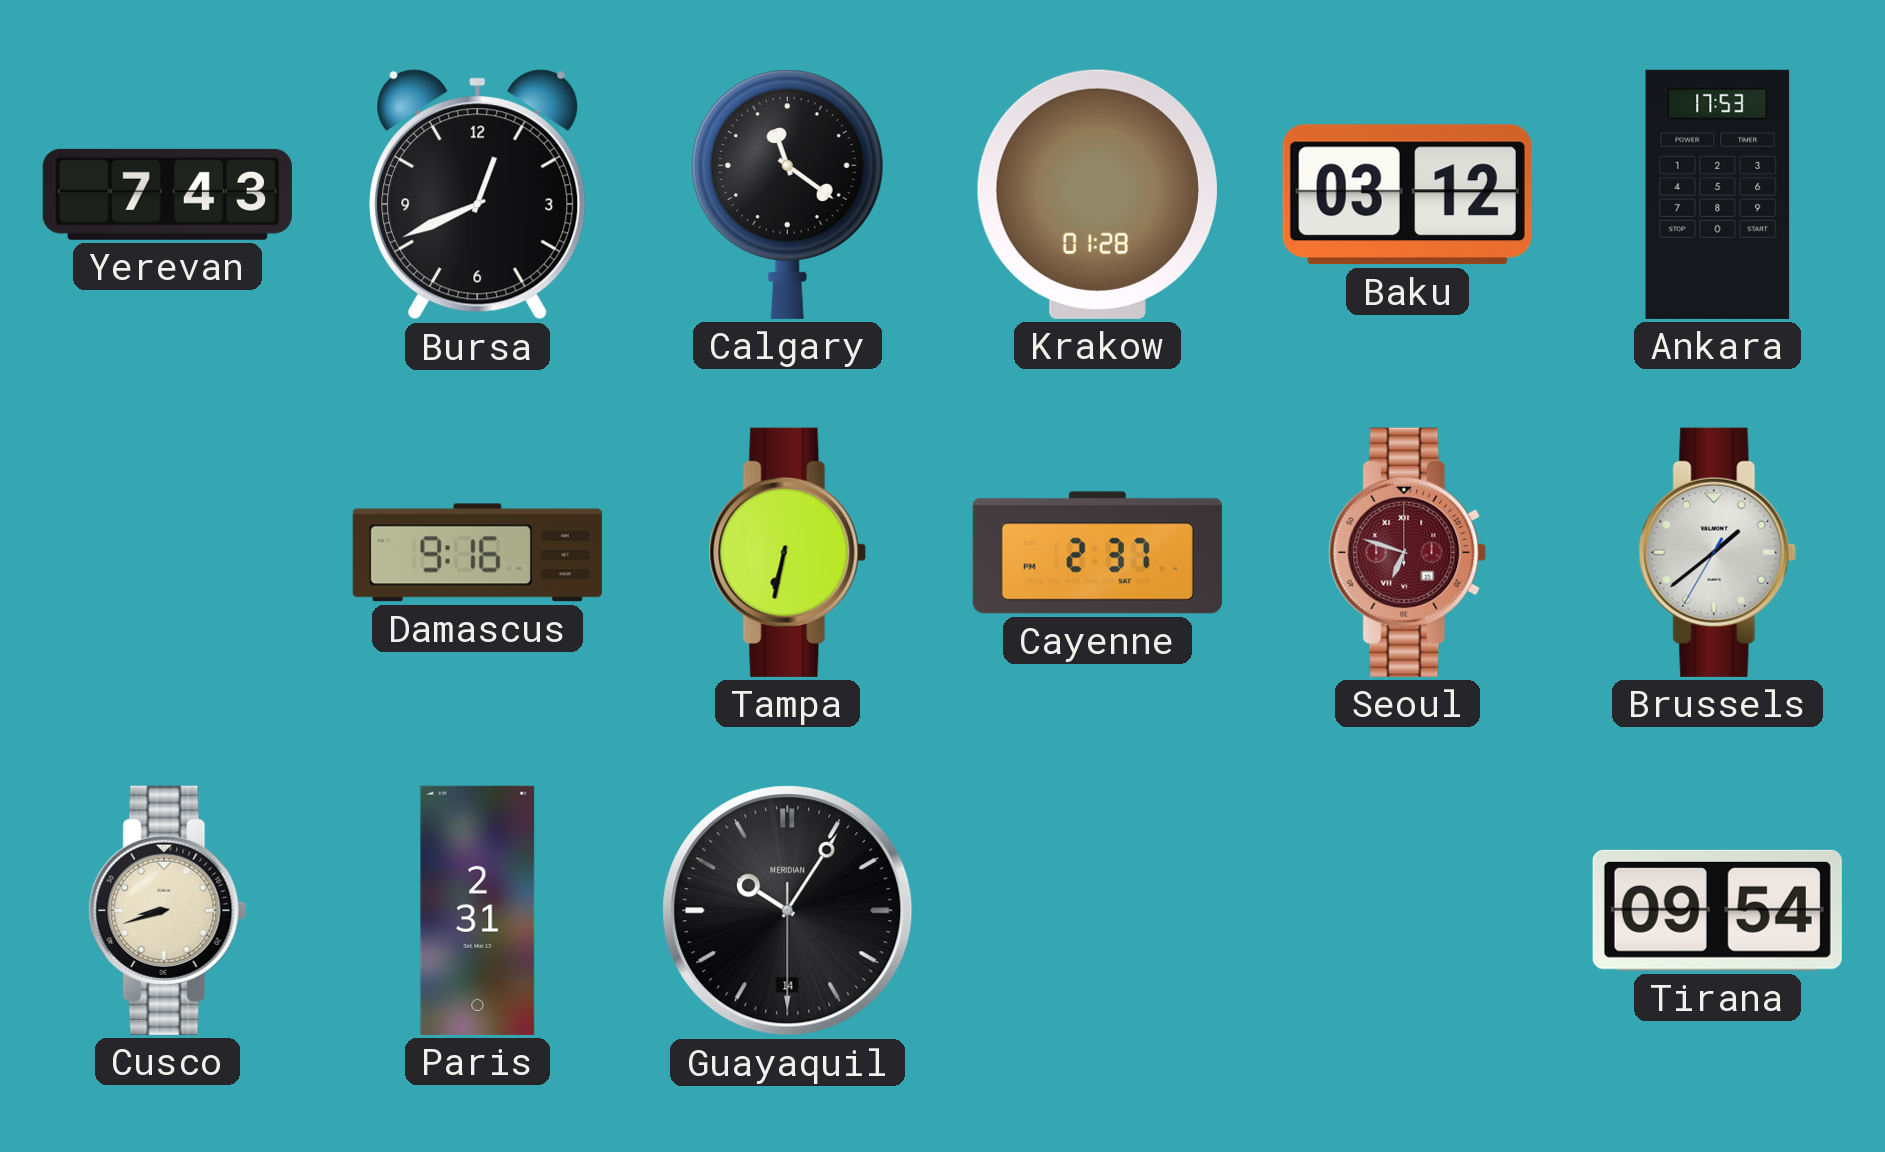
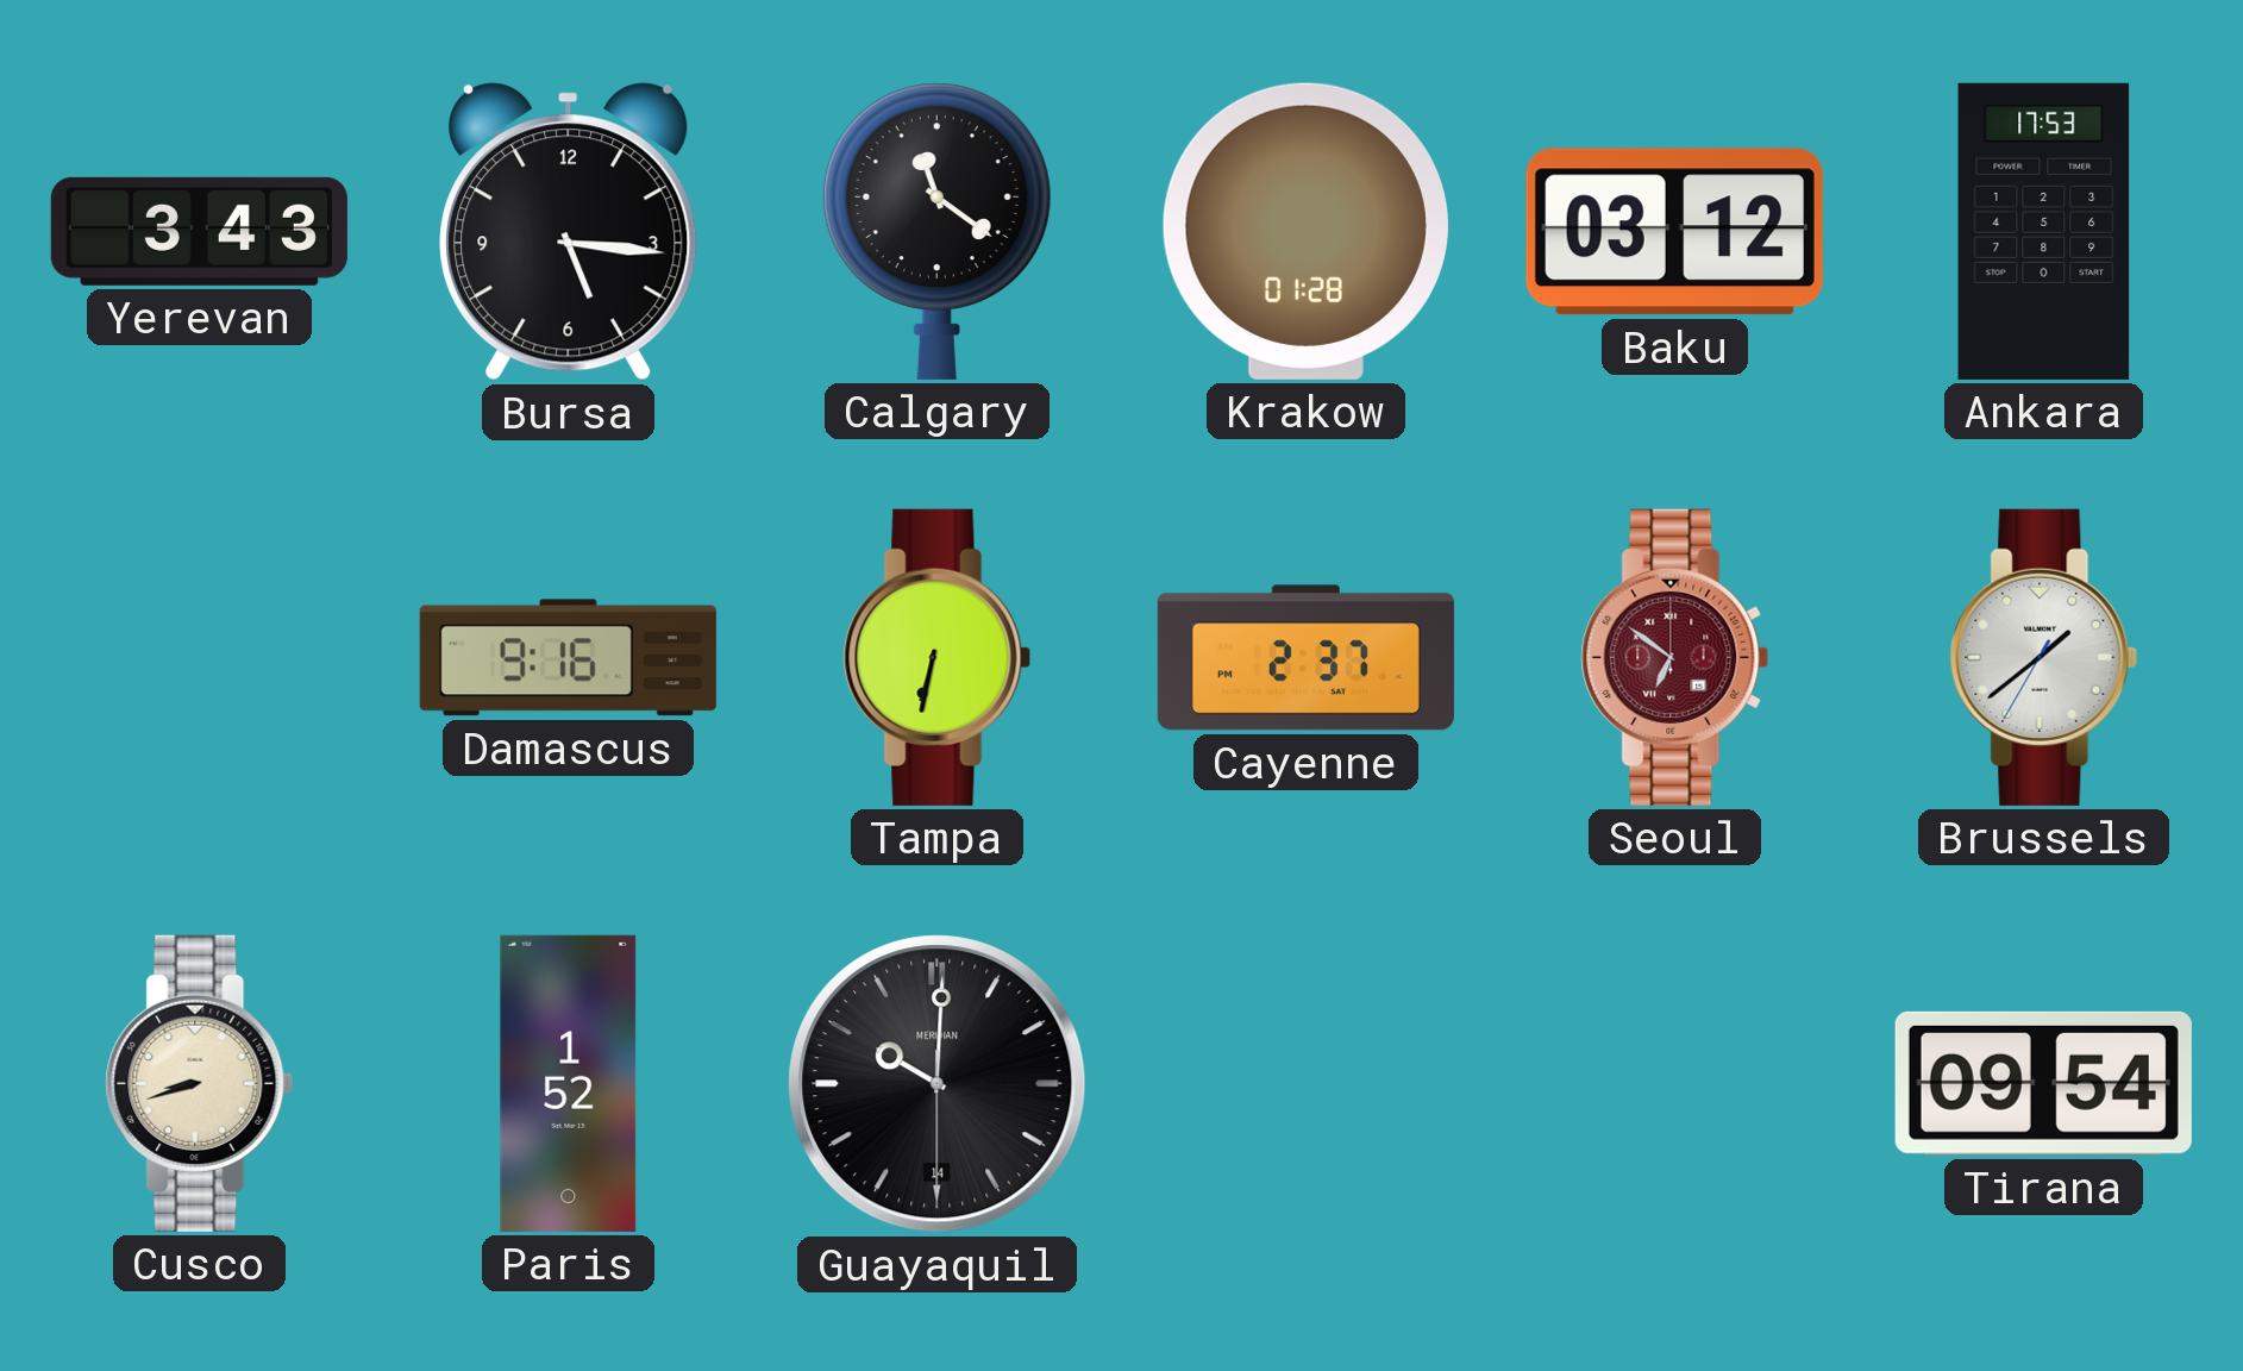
Yerevan: 7:43 -> 3:43
Bursa: 12:41 -> 5:16
Seoul: 6:48 -> 6:51
Paris: 2:31 -> 1:52
Guayaquil: 10:05 -> 10:00
